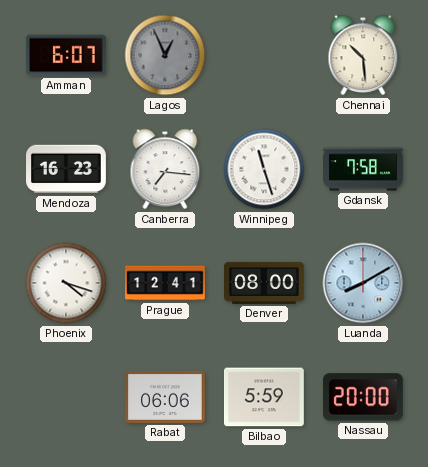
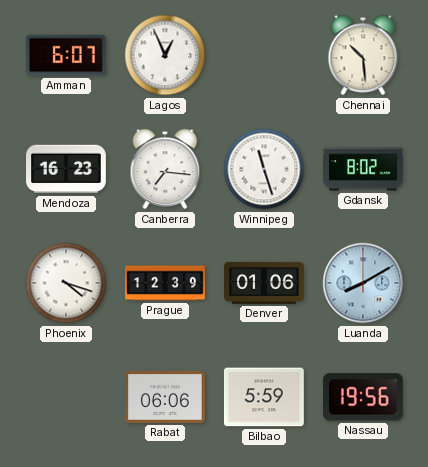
Lagos dial: grey -> white
Gdansk: 7:58 -> 8:02
Prague: 12:41 -> 12:39
Denver: 08:00 -> 01:06
Nassau: 20:00 -> 19:56
